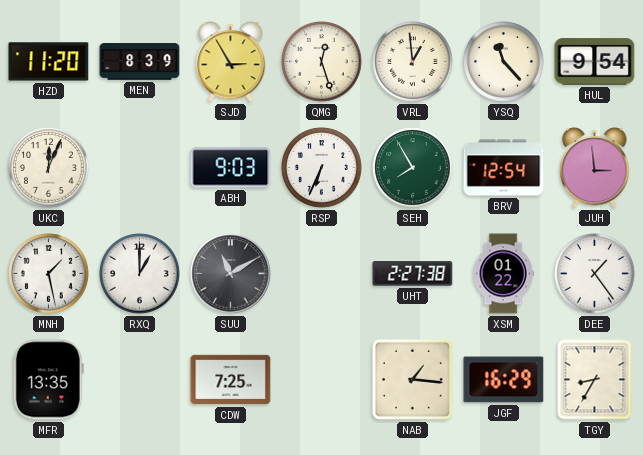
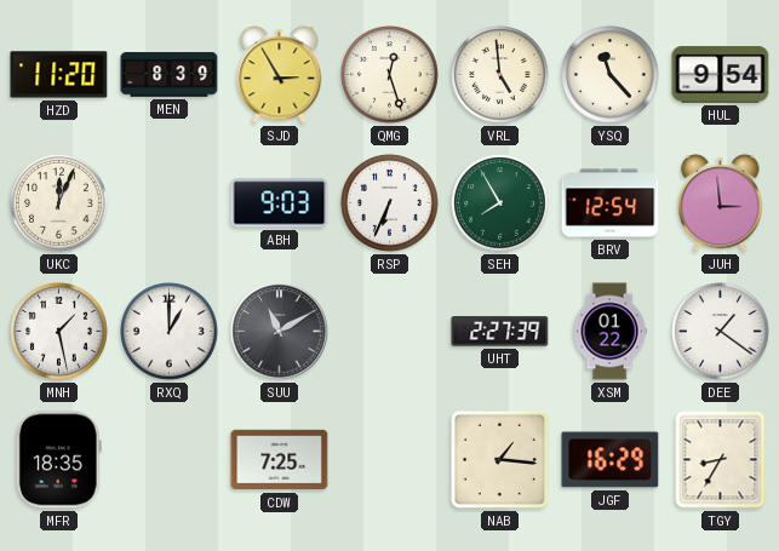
VRL: 12:59 -> 4:59
UHT: 2:27:38 -> 2:27:39
DEE: 1:24 -> 1:21
MFR: 13:35 -> 18:35
